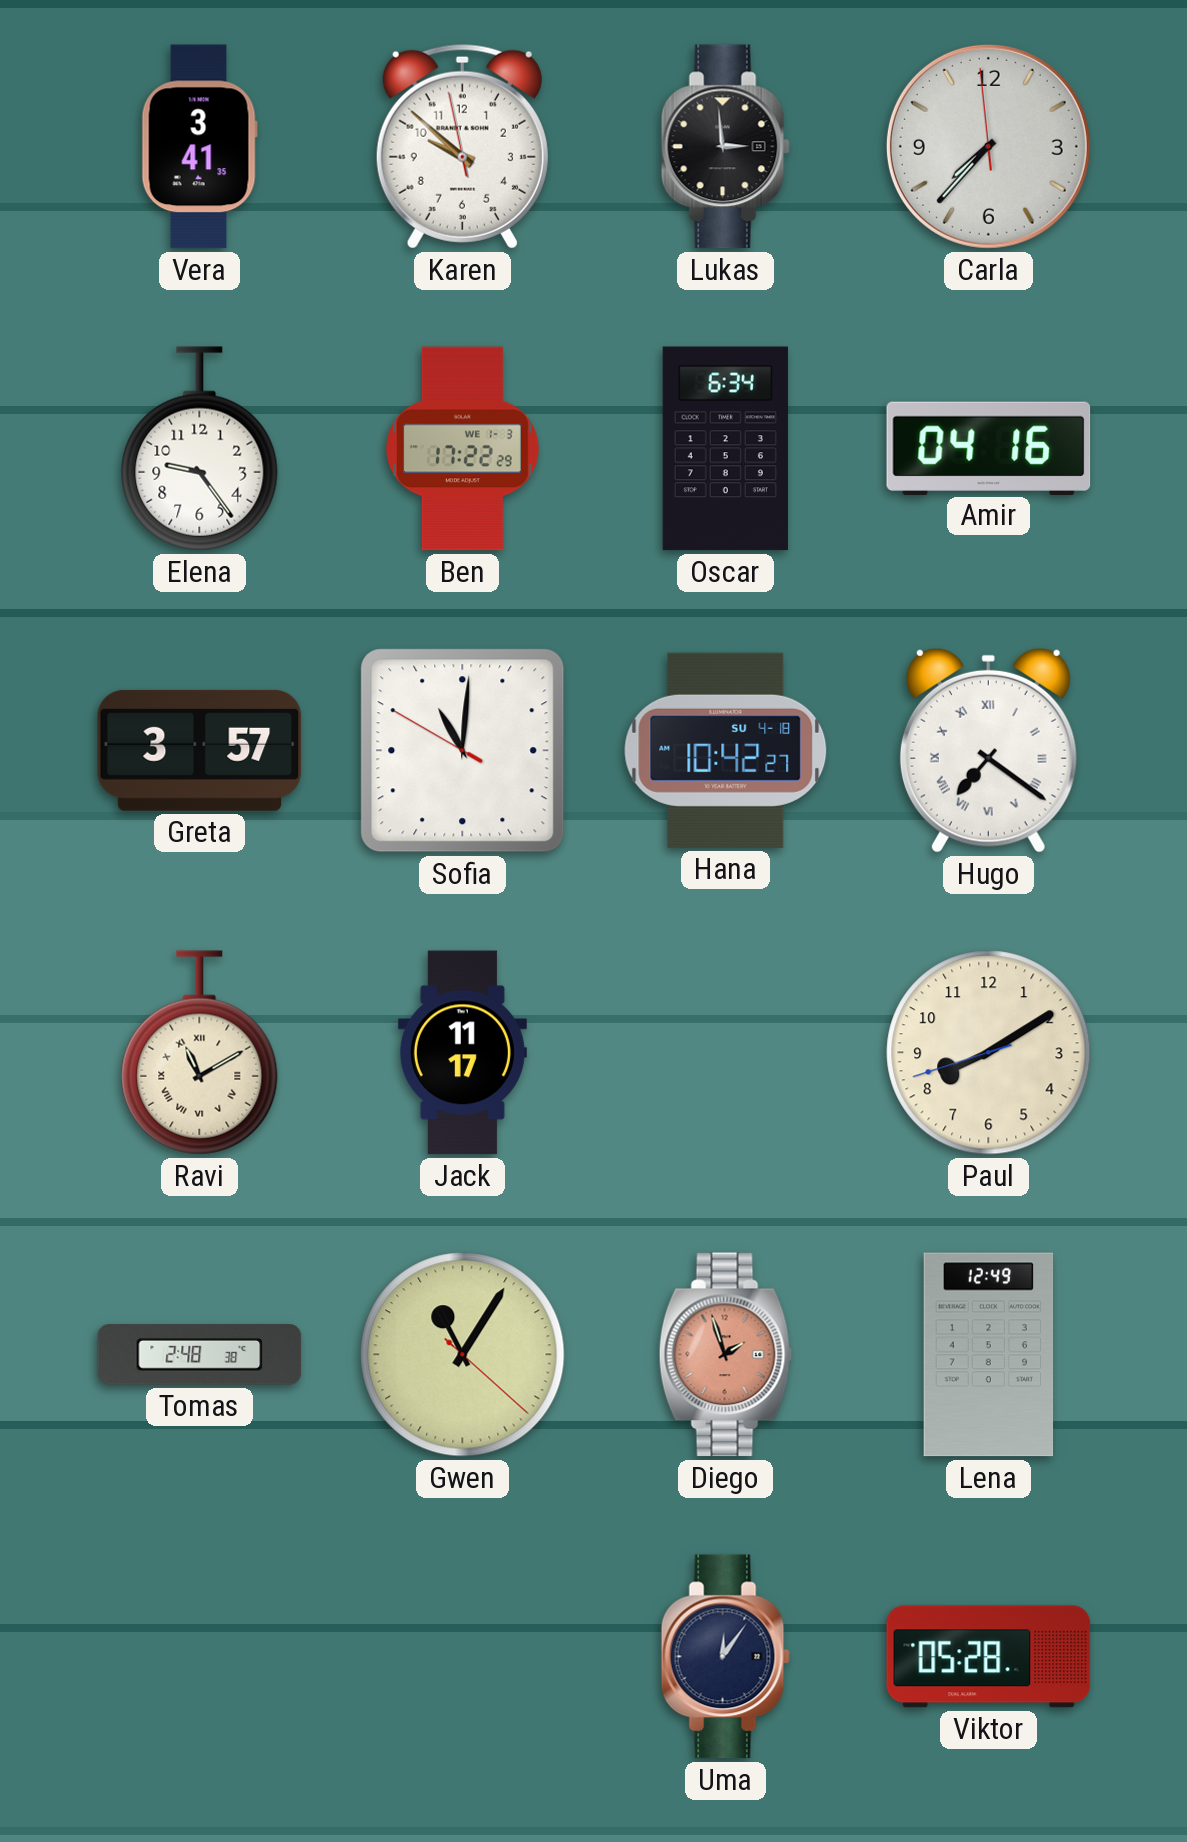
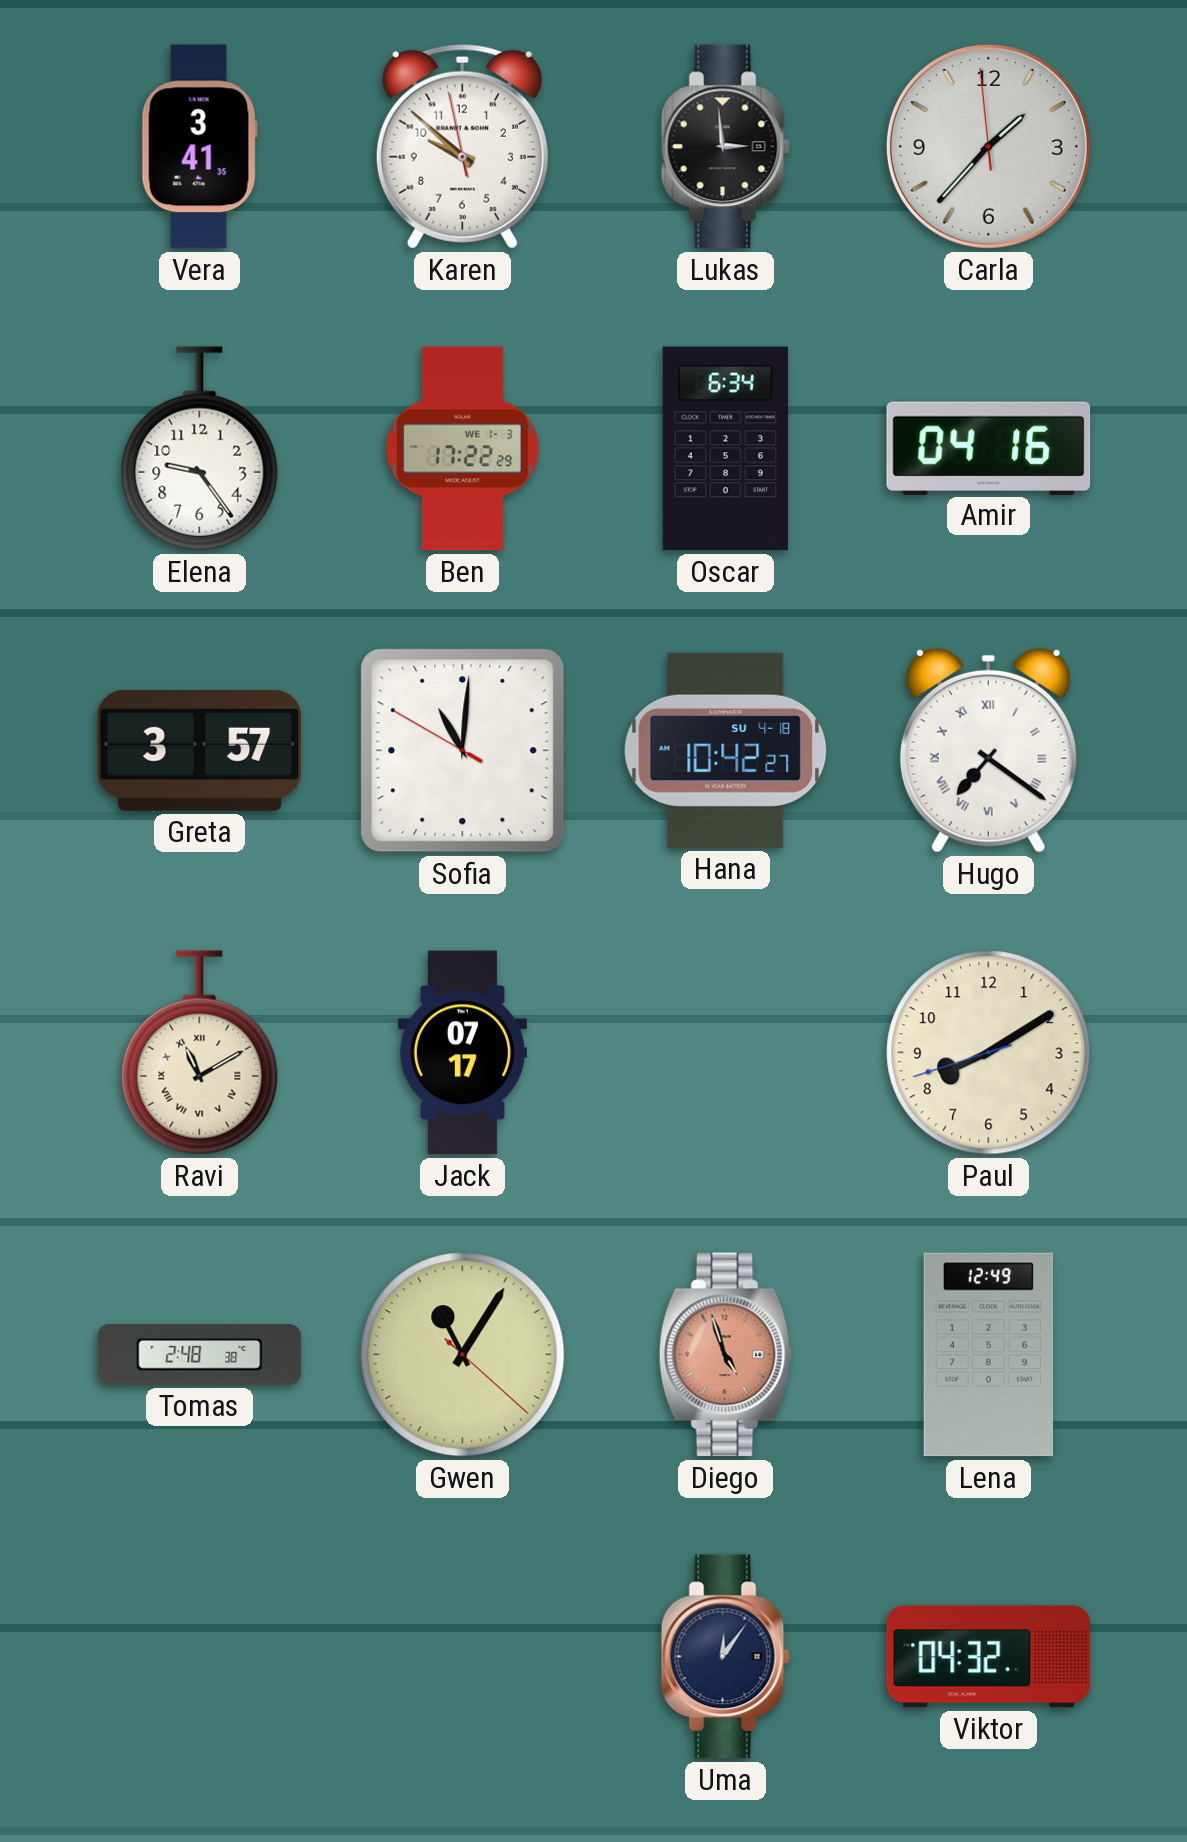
Carla: 7:36 -> 1:36
Jack: 11:17 -> 07:17
Diego: 1:57 -> 4:57
Viktor: 05:28 -> 04:32
